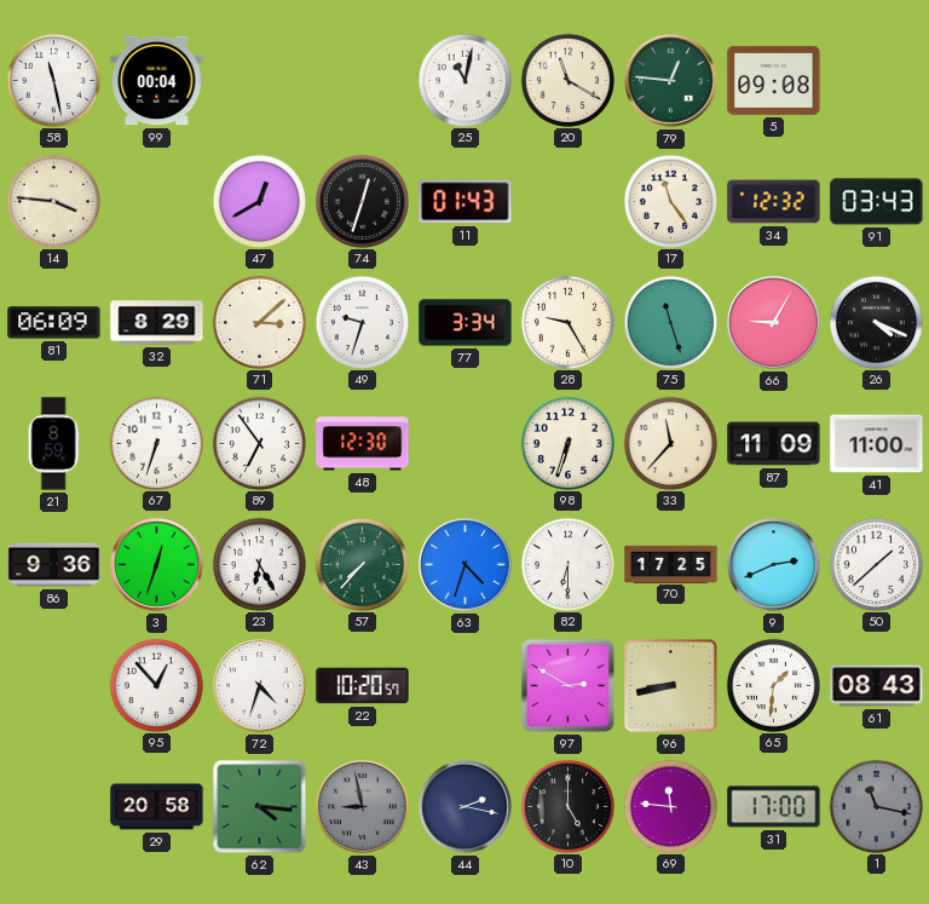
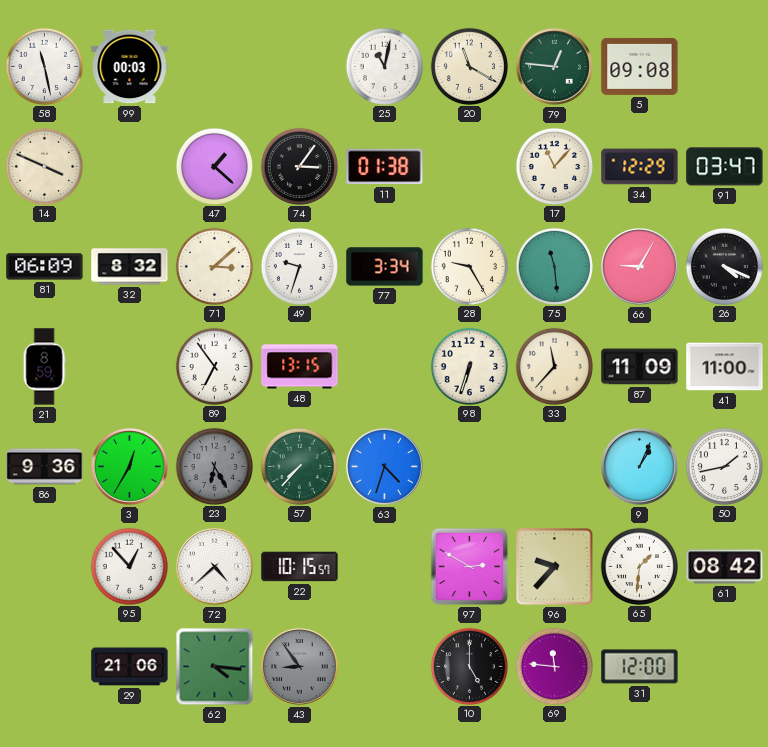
99: 00:04 -> 00:03
14: 3:46 -> 3:49
47: 12:40 -> 1:22
74: 12:33 -> 3:06
11: 01:43 -> 01:38
17: 11:24 -> 11:07
34: 12:32 -> 12:29
91: 03:43 -> 03:47
32: 8:29 -> 8:32
75: 11:27 -> 11:29
67: 6:33 -> none
48: 12:30 -> 13:15
3: 12:33 -> 12:35
23 dial: white -> grey
82: 6:30 -> none
70: 17:25 -> none
9: 2:41 -> 1:04
50: 1:38 -> 1:43
72: 4:33 -> 4:38
22: 10:20 -> 10:15
96: 8:43 -> 9:37
61: 08:43 -> 08:42
29: 20:58 -> 21:06
43: 8:58 -> 8:54
44: 2:17 -> none
31: 17:00 -> 12:00
1: 11:17 -> none
